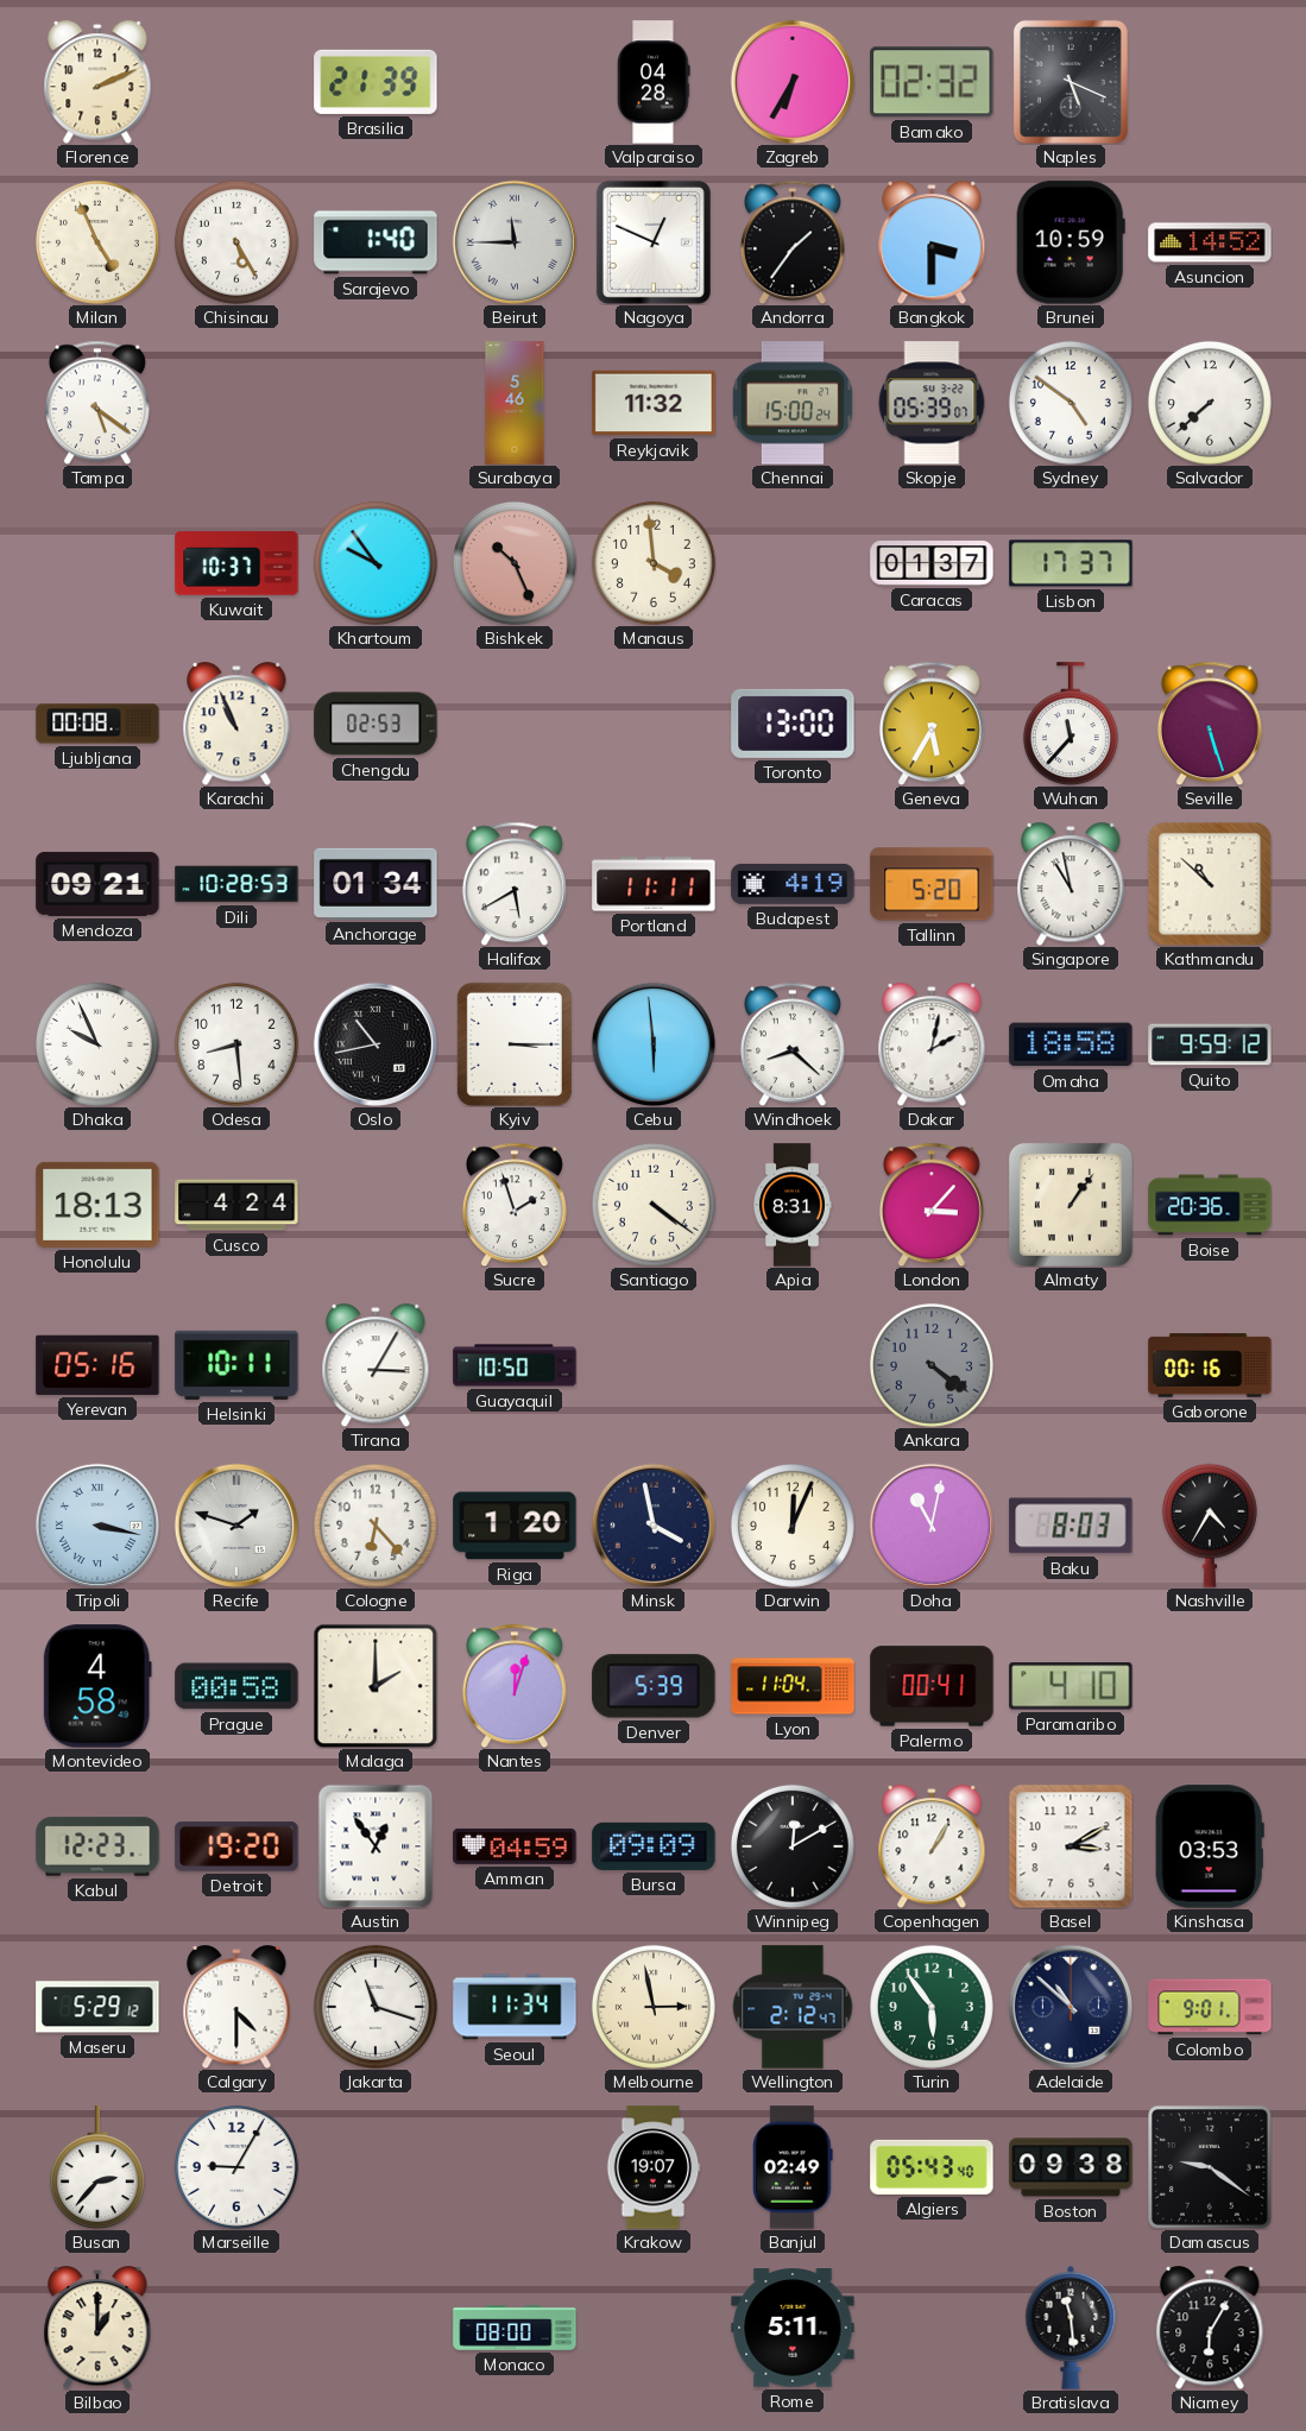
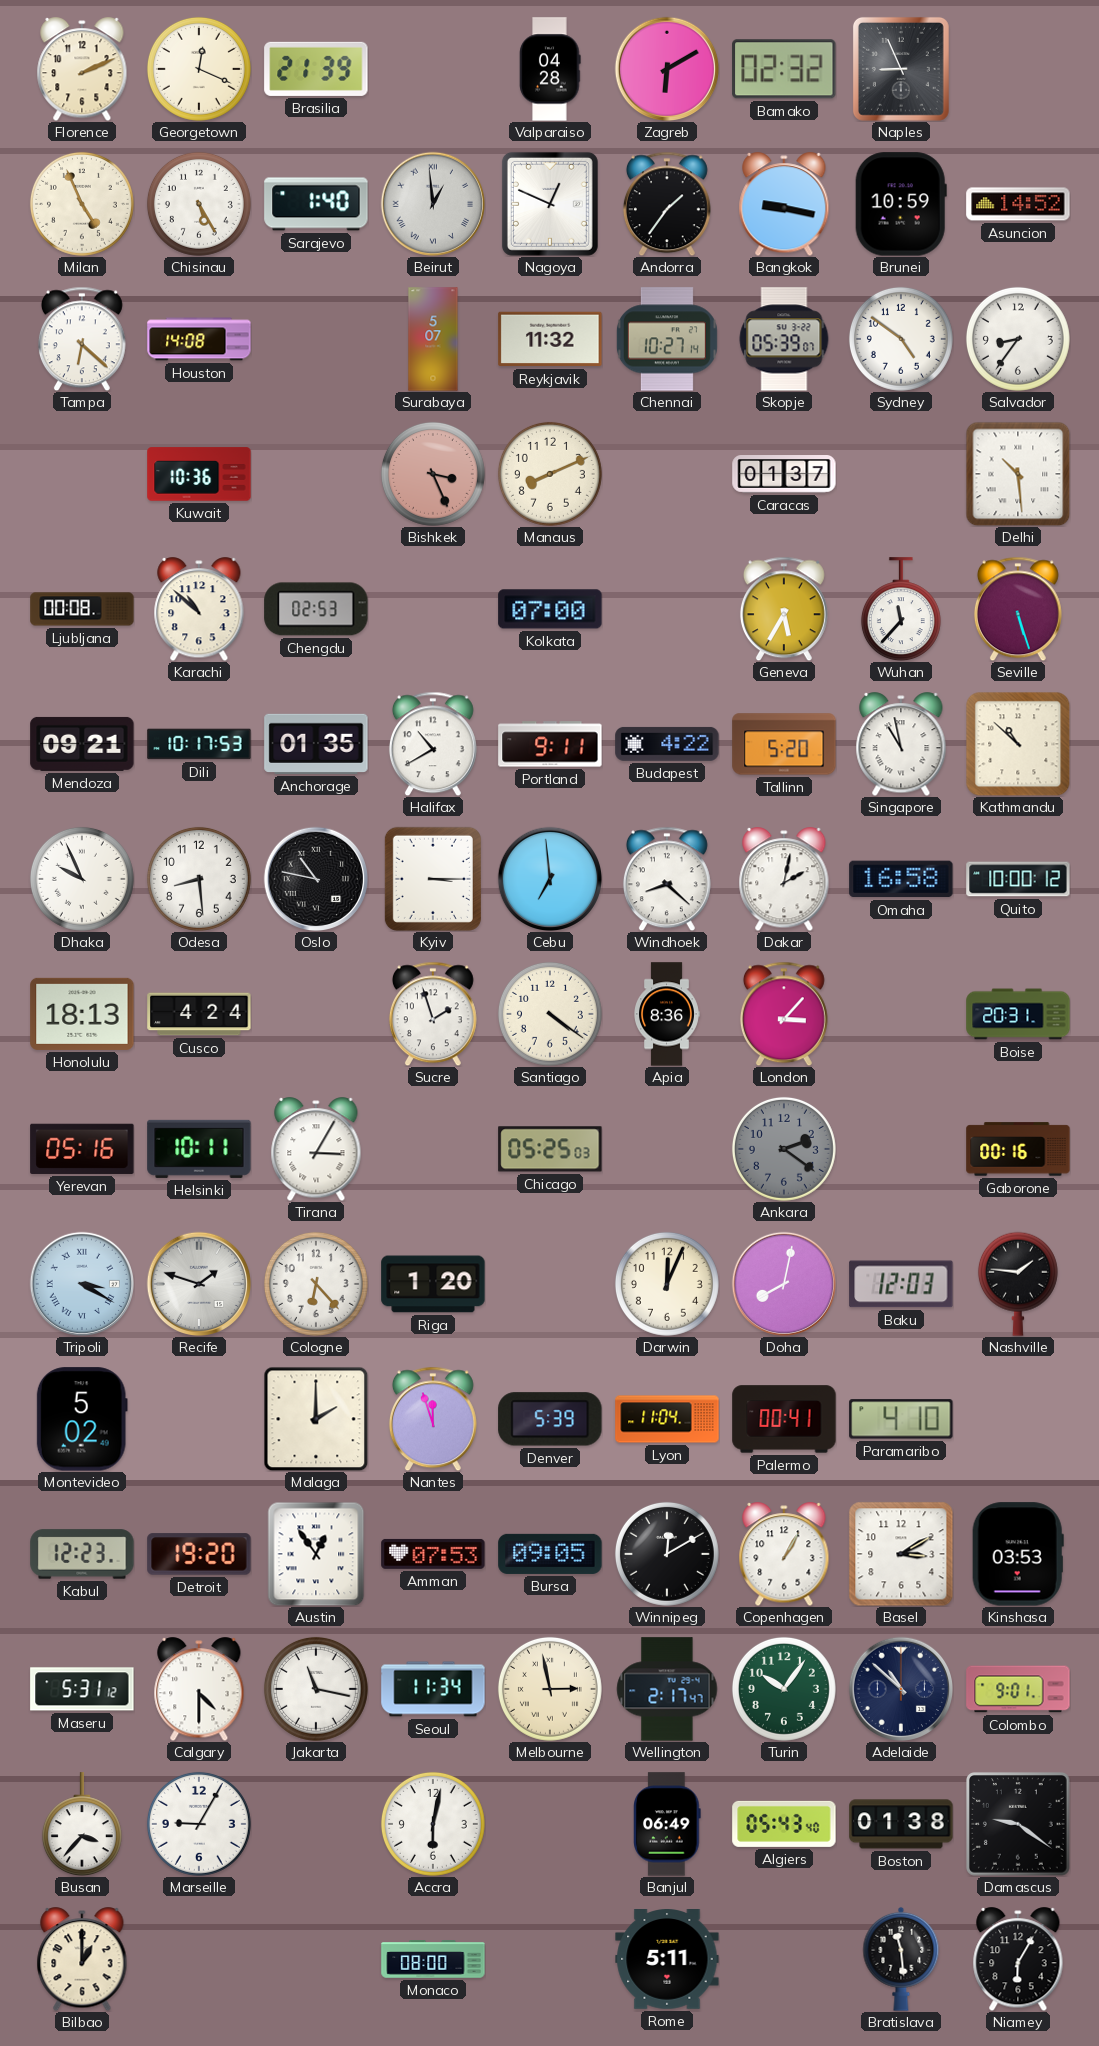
Georgetown: none -> 12:19
Zagreb: 6:35 -> 6:10
Naples: 5:19 -> 8:56
Beirut: 11:45 -> 12:59
Bangkok: 3:30 -> 9:17
Tampa: 5:21 -> 6:22
Houston: none -> 14:08
Surabaya: 5:46 -> 5:07
Chennai: 15:00 -> 10:27
Salvador: 7:38 -> 8:36
Kuwait: 10:37 -> 10:36
Khartoum: 9:54 -> none
Bishkek: 10:26 -> 3:26
Manaus: 3:59 -> 8:11
Lisbon: 17:37 -> none
Delhi: none -> 10:29
Karachi: 10:56 -> 10:52
Kolkata: none -> 07:00
Toronto: 13:00 -> none
Dili: 10:28 -> 10:17
Anchorage: 01:34 -> 01:35
Halifax: 5:40 -> 10:40
Portland: 11:11 -> 9:11
Budapest: 4:19 -> 4:22
Oslo: 10:43 -> 10:47
Cebu: 5:59 -> 6:59
Omaha: 18:58 -> 16:58
Quito: 9:59 -> 10:00
Apia: 8:31 -> 8:36
Almaty: 1:06 -> none
Boise: 20:36 -> 20:31
Guayaquil: 10:50 -> none
Chicago: none -> 05:25
Ankara: 4:21 -> 2:21
Tripoli: 3:17 -> 3:20
Minsk: 3:58 -> none
Doha: 11:02 -> 8:02
Baku: 8:03 -> 12:03
Nashville: 4:35 -> 1:46
Montevideo: 4:58 -> 5:02
Prague: 00:58 -> none
Nantes: 12:03 -> 11:57
Amman: 04:59 -> 07:53
Bursa: 09:09 -> 09:05
Maseru: 5:29 -> 5:31
Jakarta: 11:18 -> 11:17
Wellington: 2:12 -> 2:17
Turin: 5:54 -> 10:06
Busan: 2:37 -> 3:37
Accra: none -> 6:02
Krakow: 19:07 -> none
Banjul: 02:49 -> 06:49
Boston: 09:38 -> 01:38
